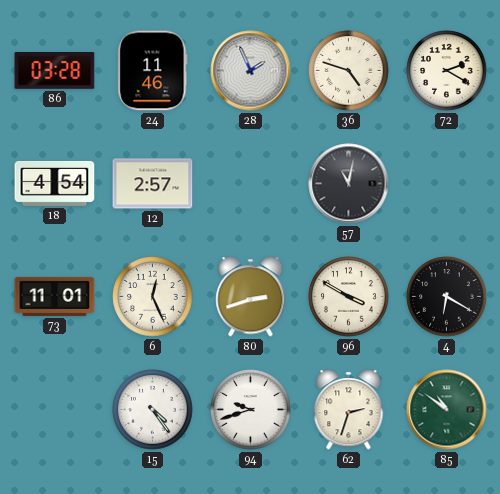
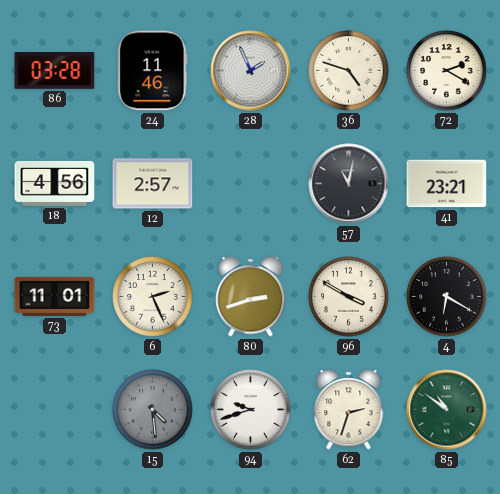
18: 4:54 -> 4:56
41: none -> 23:21
6: 12:26 -> 2:26
15: 4:24 -> 4:29
15 dial: white -> grey
